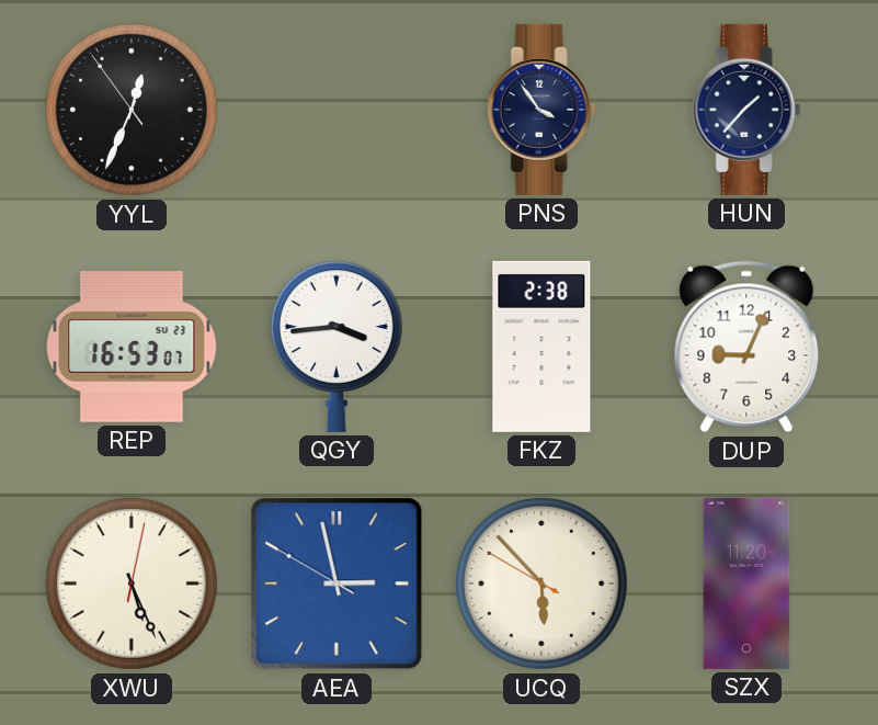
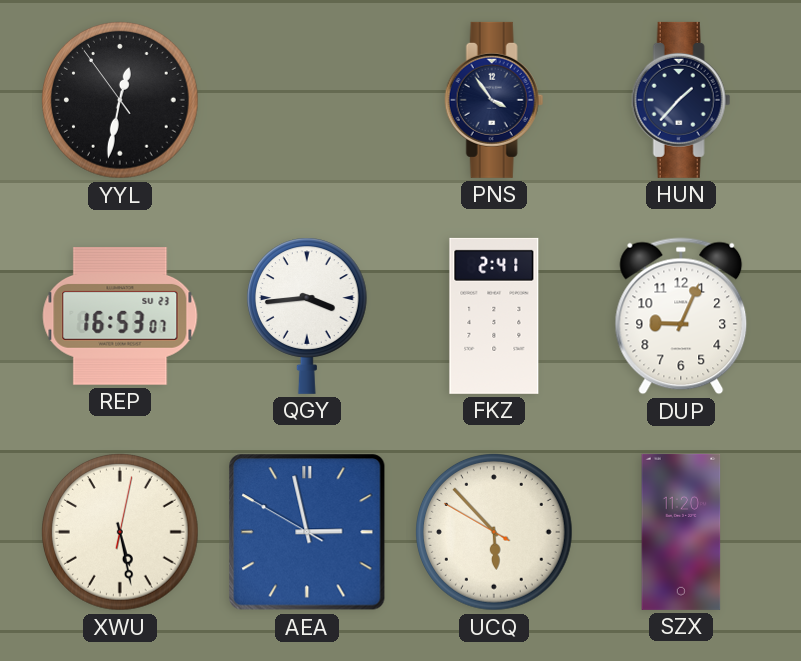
YYL: 12:33 -> 12:31
FKZ: 2:38 -> 2:41
XWU: 5:26 -> 5:28
